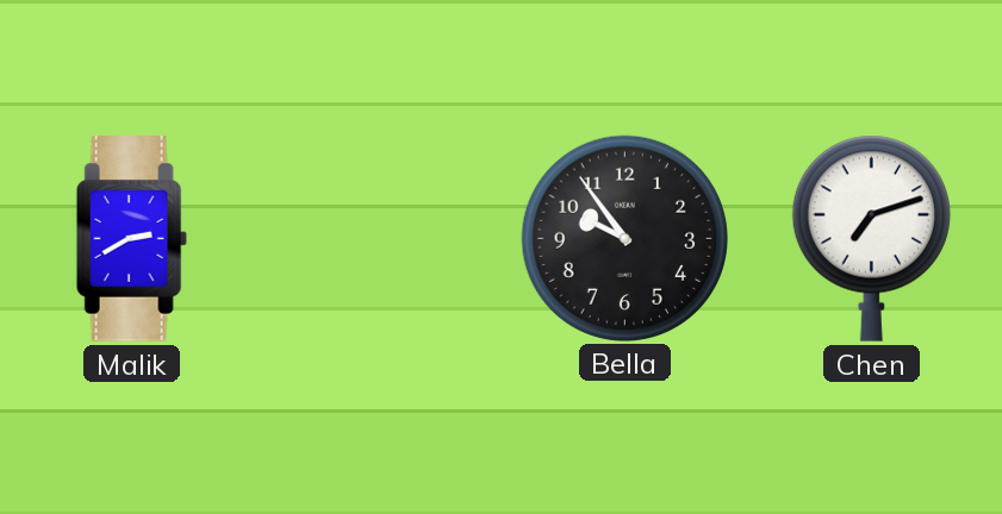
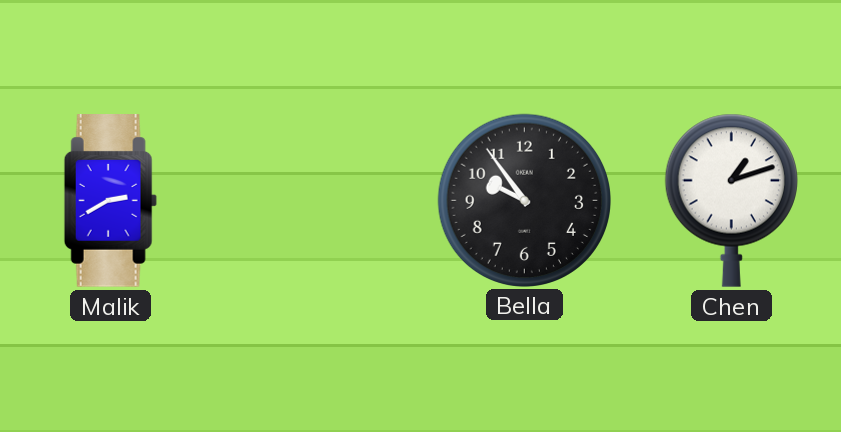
Chen: 7:12 -> 1:12
